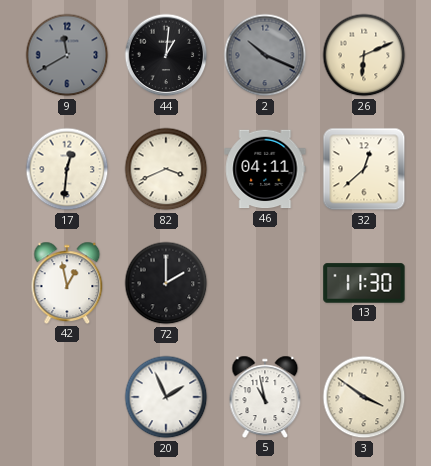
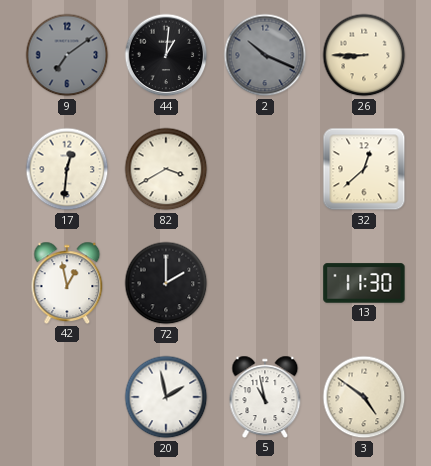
9: 11:40 -> 7:09
26: 6:11 -> 8:45
82: 3:41 -> 3:40
46: 04:11 -> none
20: 1:56 -> 1:58
3: 3:51 -> 4:51
